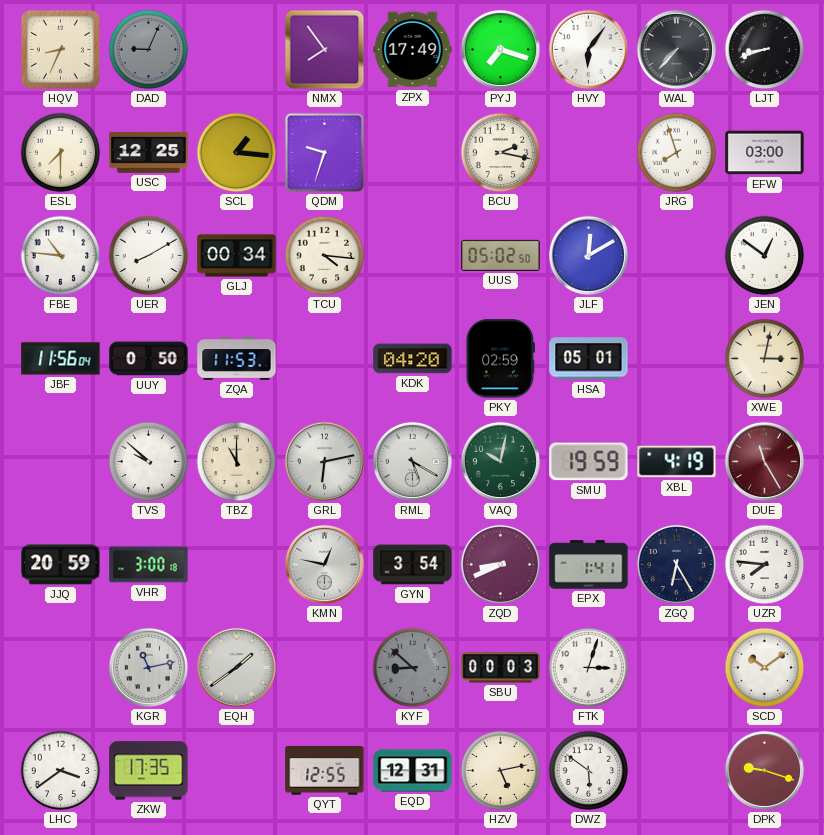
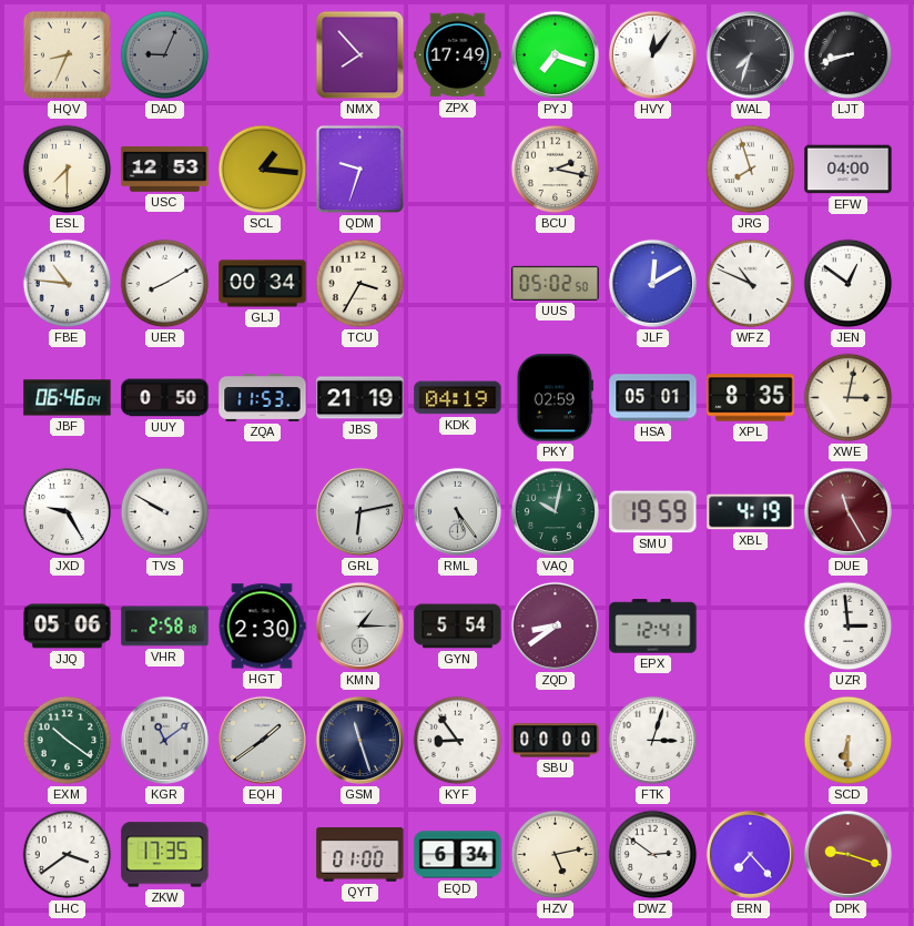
NMX: 7:54 -> 7:53
HVY: 6:06 -> 12:06
WAL: 7:37 -> 7:33
USC: 12:25 -> 12:53
EFW: 03:00 -> 04:00
TCU: 4:16 -> 3:35
WFZ: none -> 10:49
JBF: 11:56 -> 06:46
JBS: none -> 21:19
KDK: 04:20 -> 04:19
XPL: none -> 8:35
JXD: none -> 9:25
TVS: 9:52 -> 9:50
TBZ: 11:00 -> none
RML: 5:20 -> 5:24
JJQ: 20:59 -> 05:06
VHR: 3:00 -> 2:58
HGT: none -> 2:30
KMN: 12:47 -> 1:15
GYN: 3:54 -> 5:54
ZQD: 8:41 -> 8:39
EPX: 1:41 -> 12:41
ZGQ: 6:25 -> none
UZR: 7:46 -> 2:59
EXM: none -> 10:21
KGR: 11:13 -> 11:09
GSM: none -> 11:27
KYF: 8:52 -> 8:54
KYF dial: grey -> white
SBU: 00:03 -> 00:00
SCD: 10:09 -> 6:30
QYT: 12:55 -> 01:00
EQD: 12:31 -> 6:34
DWZ: 5:51 -> 2:51
ERN: none -> 7:23
